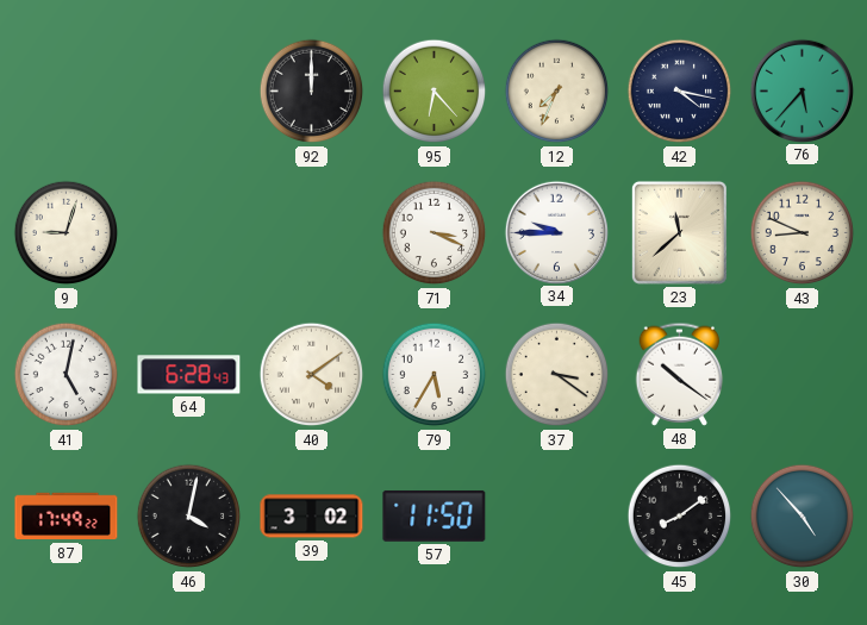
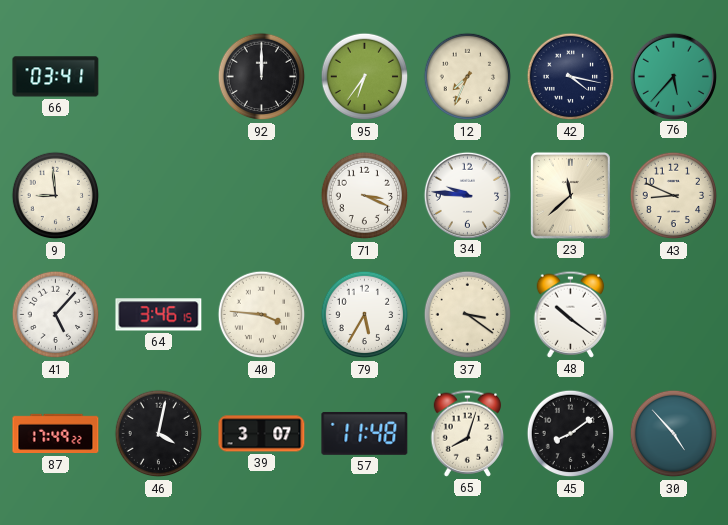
66: none -> 03:41
95: 6:23 -> 6:36
9: 9:03 -> 8:59
34: 9:45 -> 9:46
41: 5:02 -> 5:07
64: 6:28 -> 3:46
40: 4:09 -> 3:46
39: 3:02 -> 3:07
57: 11:50 -> 11:48
65: none -> 8:03
